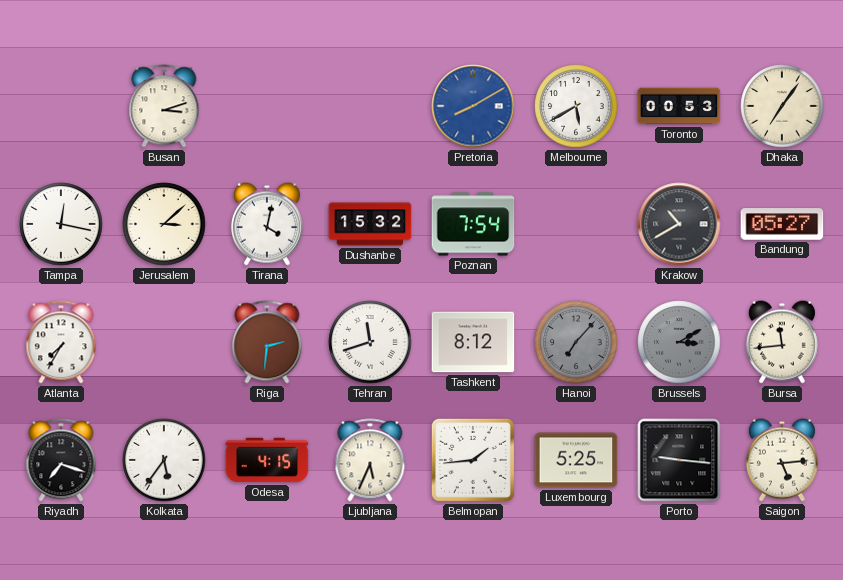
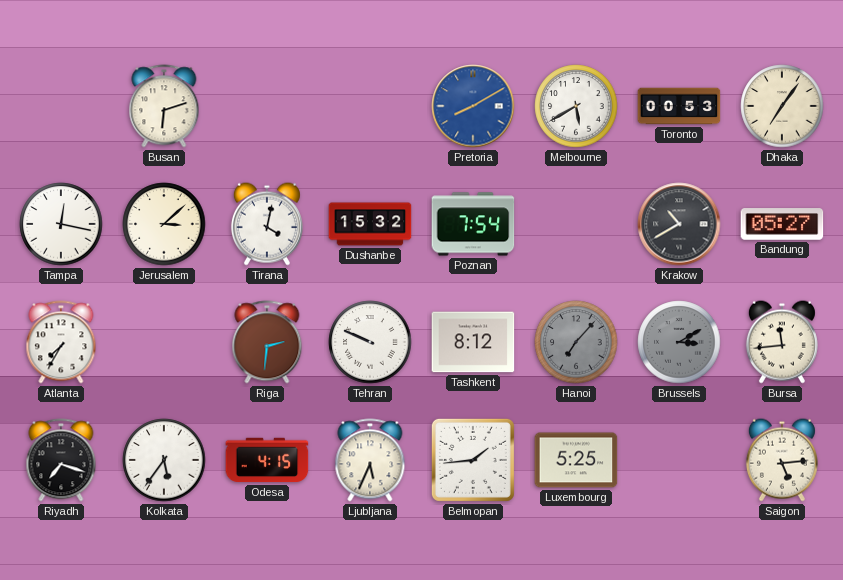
Busan: 3:12 -> 6:12
Tehran: 11:42 -> 9:49
Porto: 9:16 -> none
